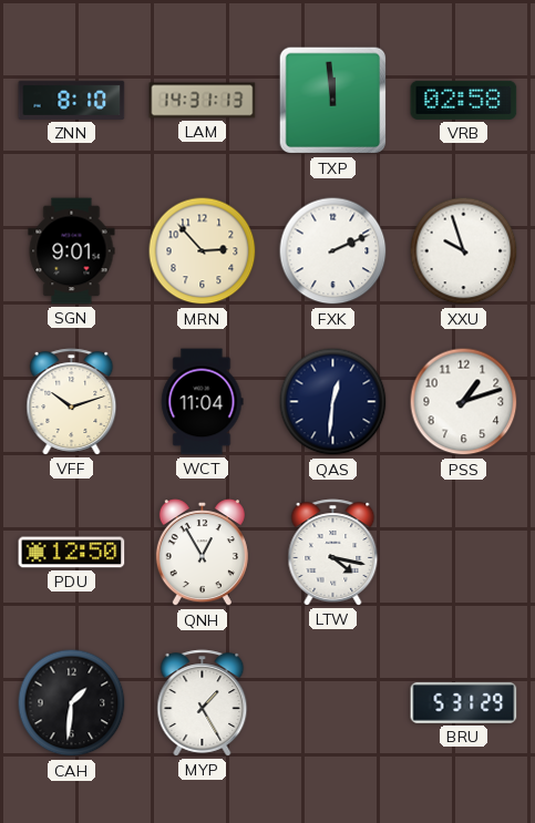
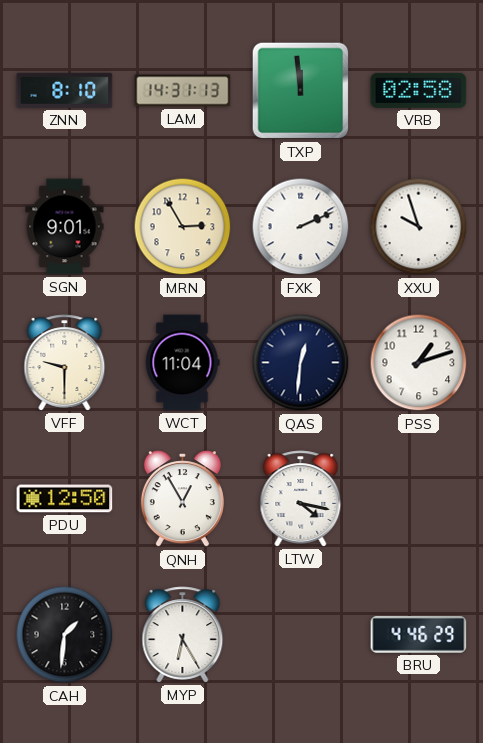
MRN: 2:53 -> 2:55
VFF: 10:12 -> 9:30
MYP: 1:25 -> 6:25
BRU: 5:31 -> 4:46
